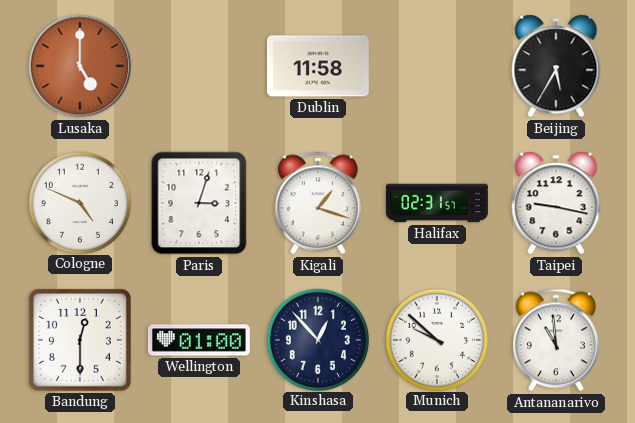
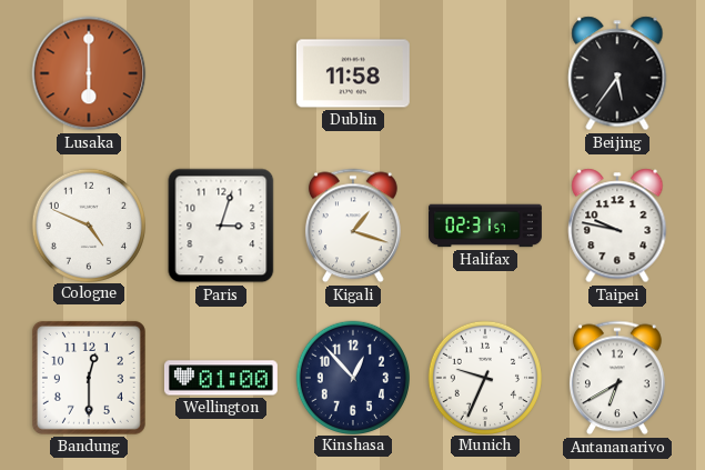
Lusaka: 5:00 -> 6:00
Beijing: 5:35 -> 5:36
Taipei: 9:17 -> 9:47
Munich: 9:52 -> 9:34
Antananarivo: 10:59 -> 6:40
